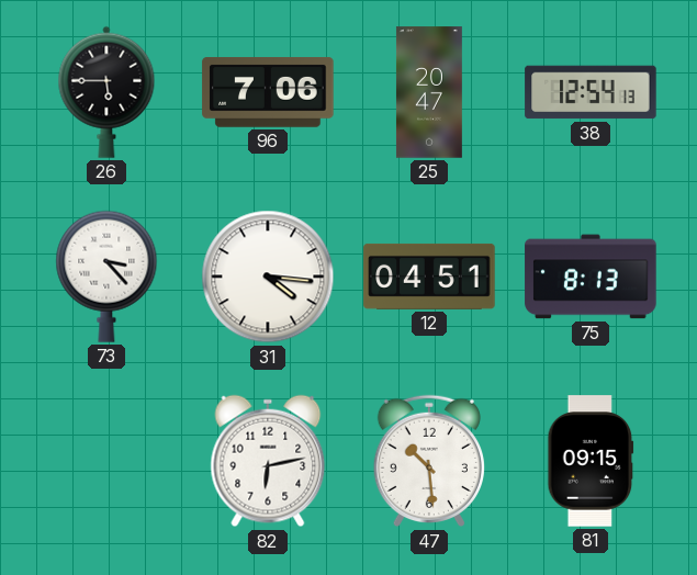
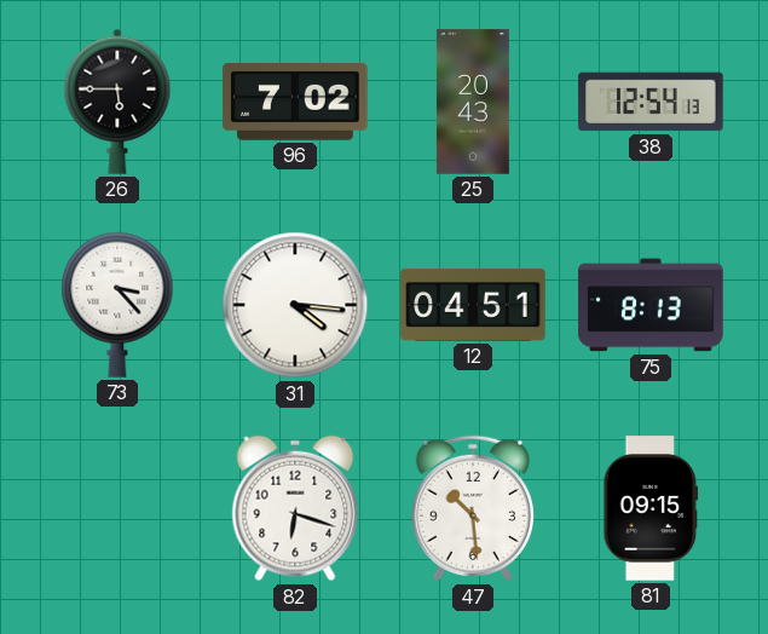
96: 7:06 -> 7:02
25: 20:47 -> 20:43
82: 6:13 -> 6:18
